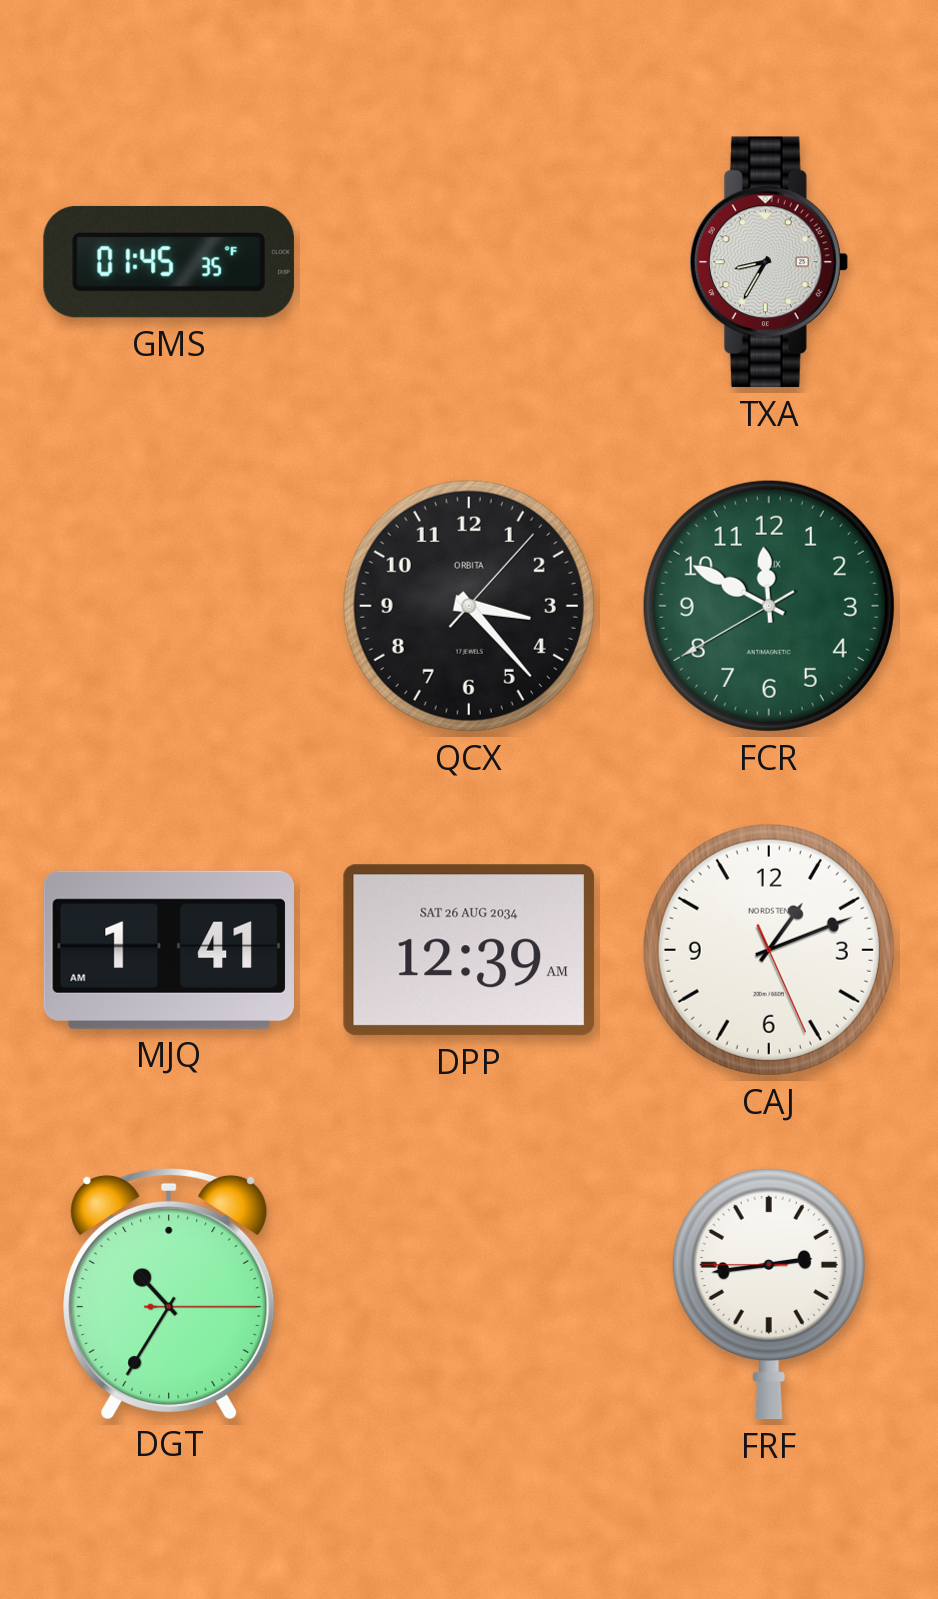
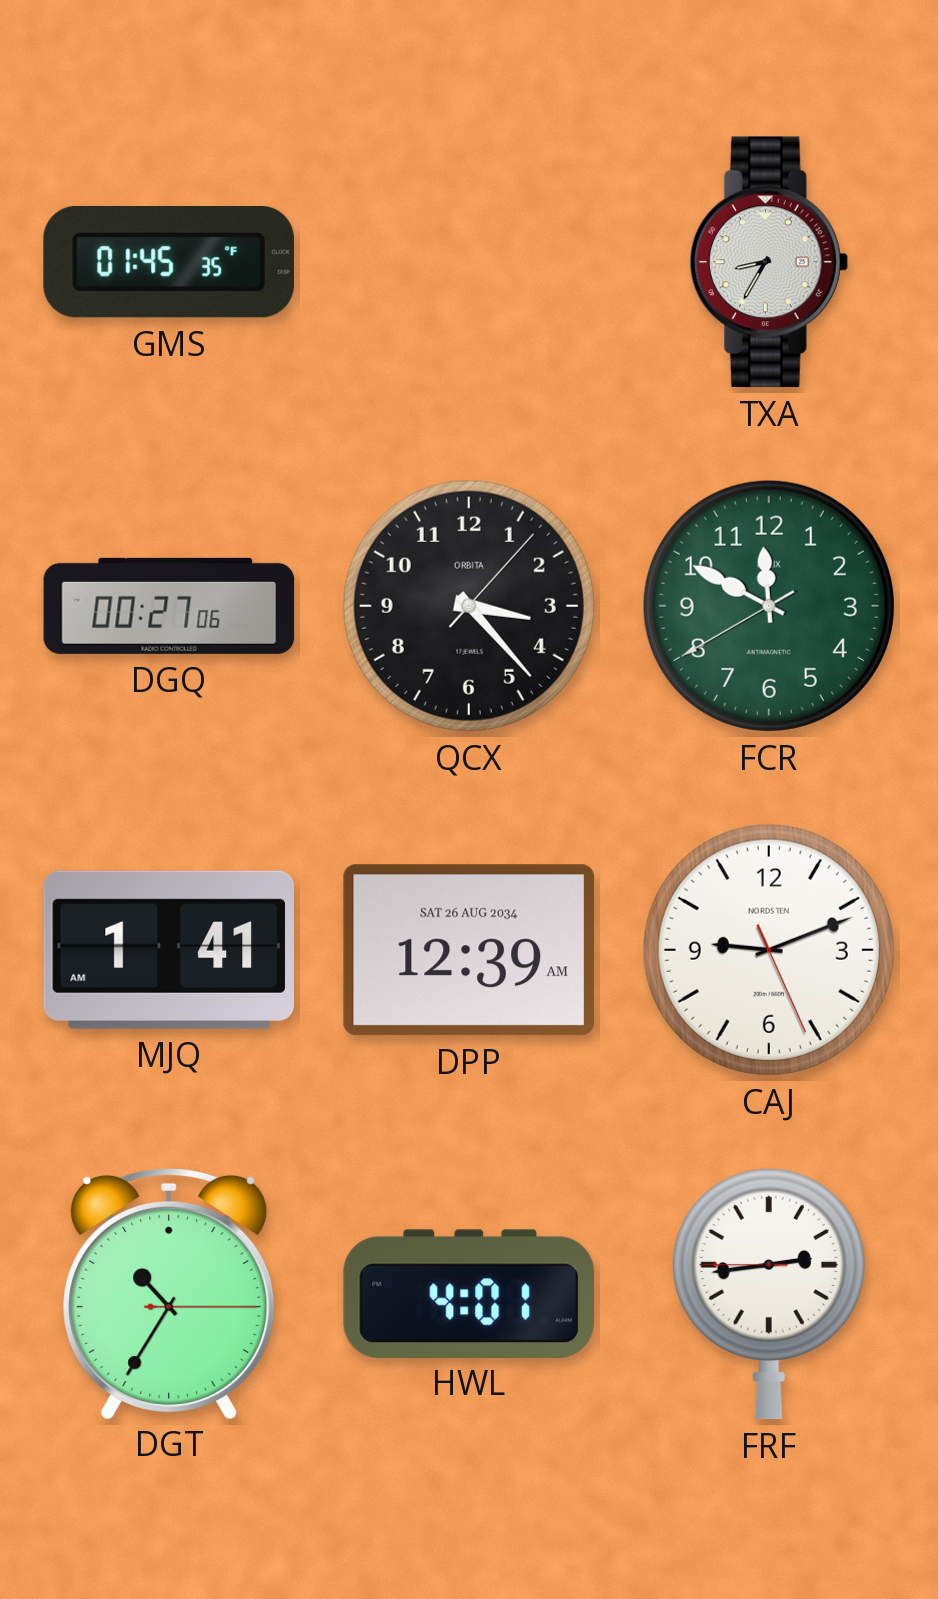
DGQ: none -> 00:27
CAJ: 1:11 -> 9:11
HWL: none -> 4:01
